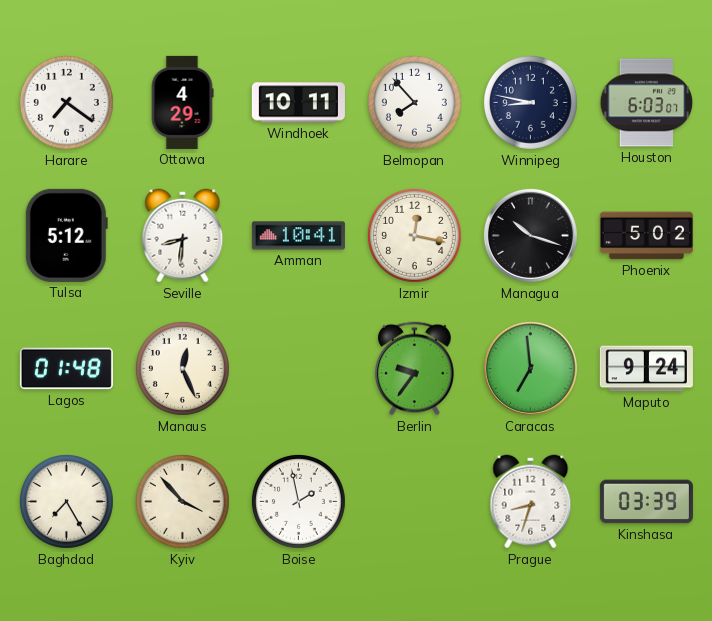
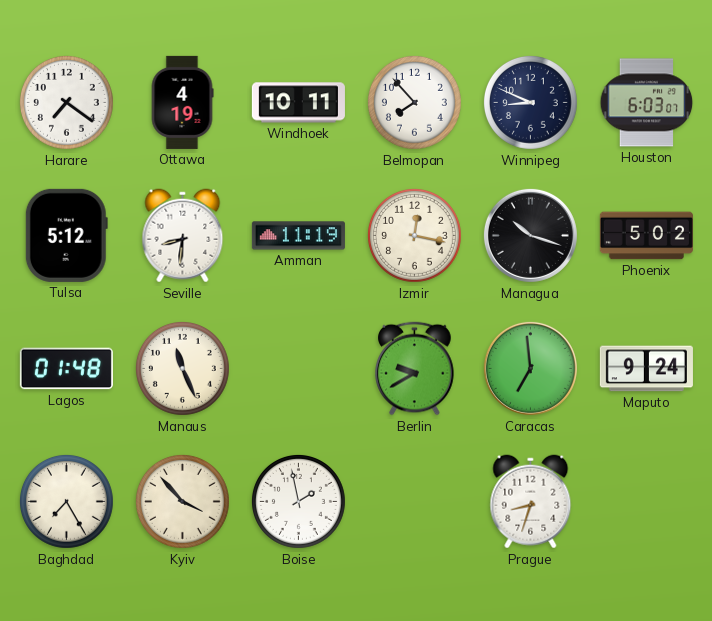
Ottawa: 4:29 -> 4:19
Winnipeg: 8:47 -> 8:49
Amman: 10:41 -> 11:19
Manaus: 12:26 -> 11:26
Berlin: 9:36 -> 9:40
Kinshasa: 03:39 -> none
